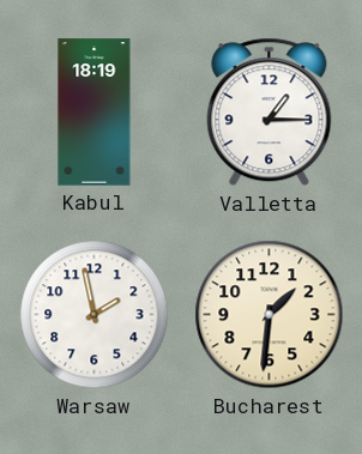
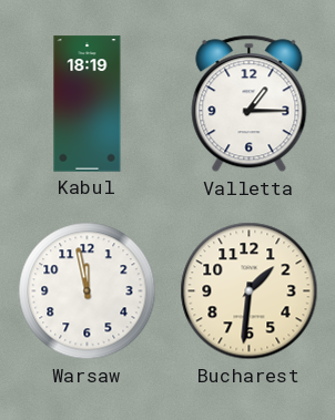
Warsaw: 1:58 -> 11:58
